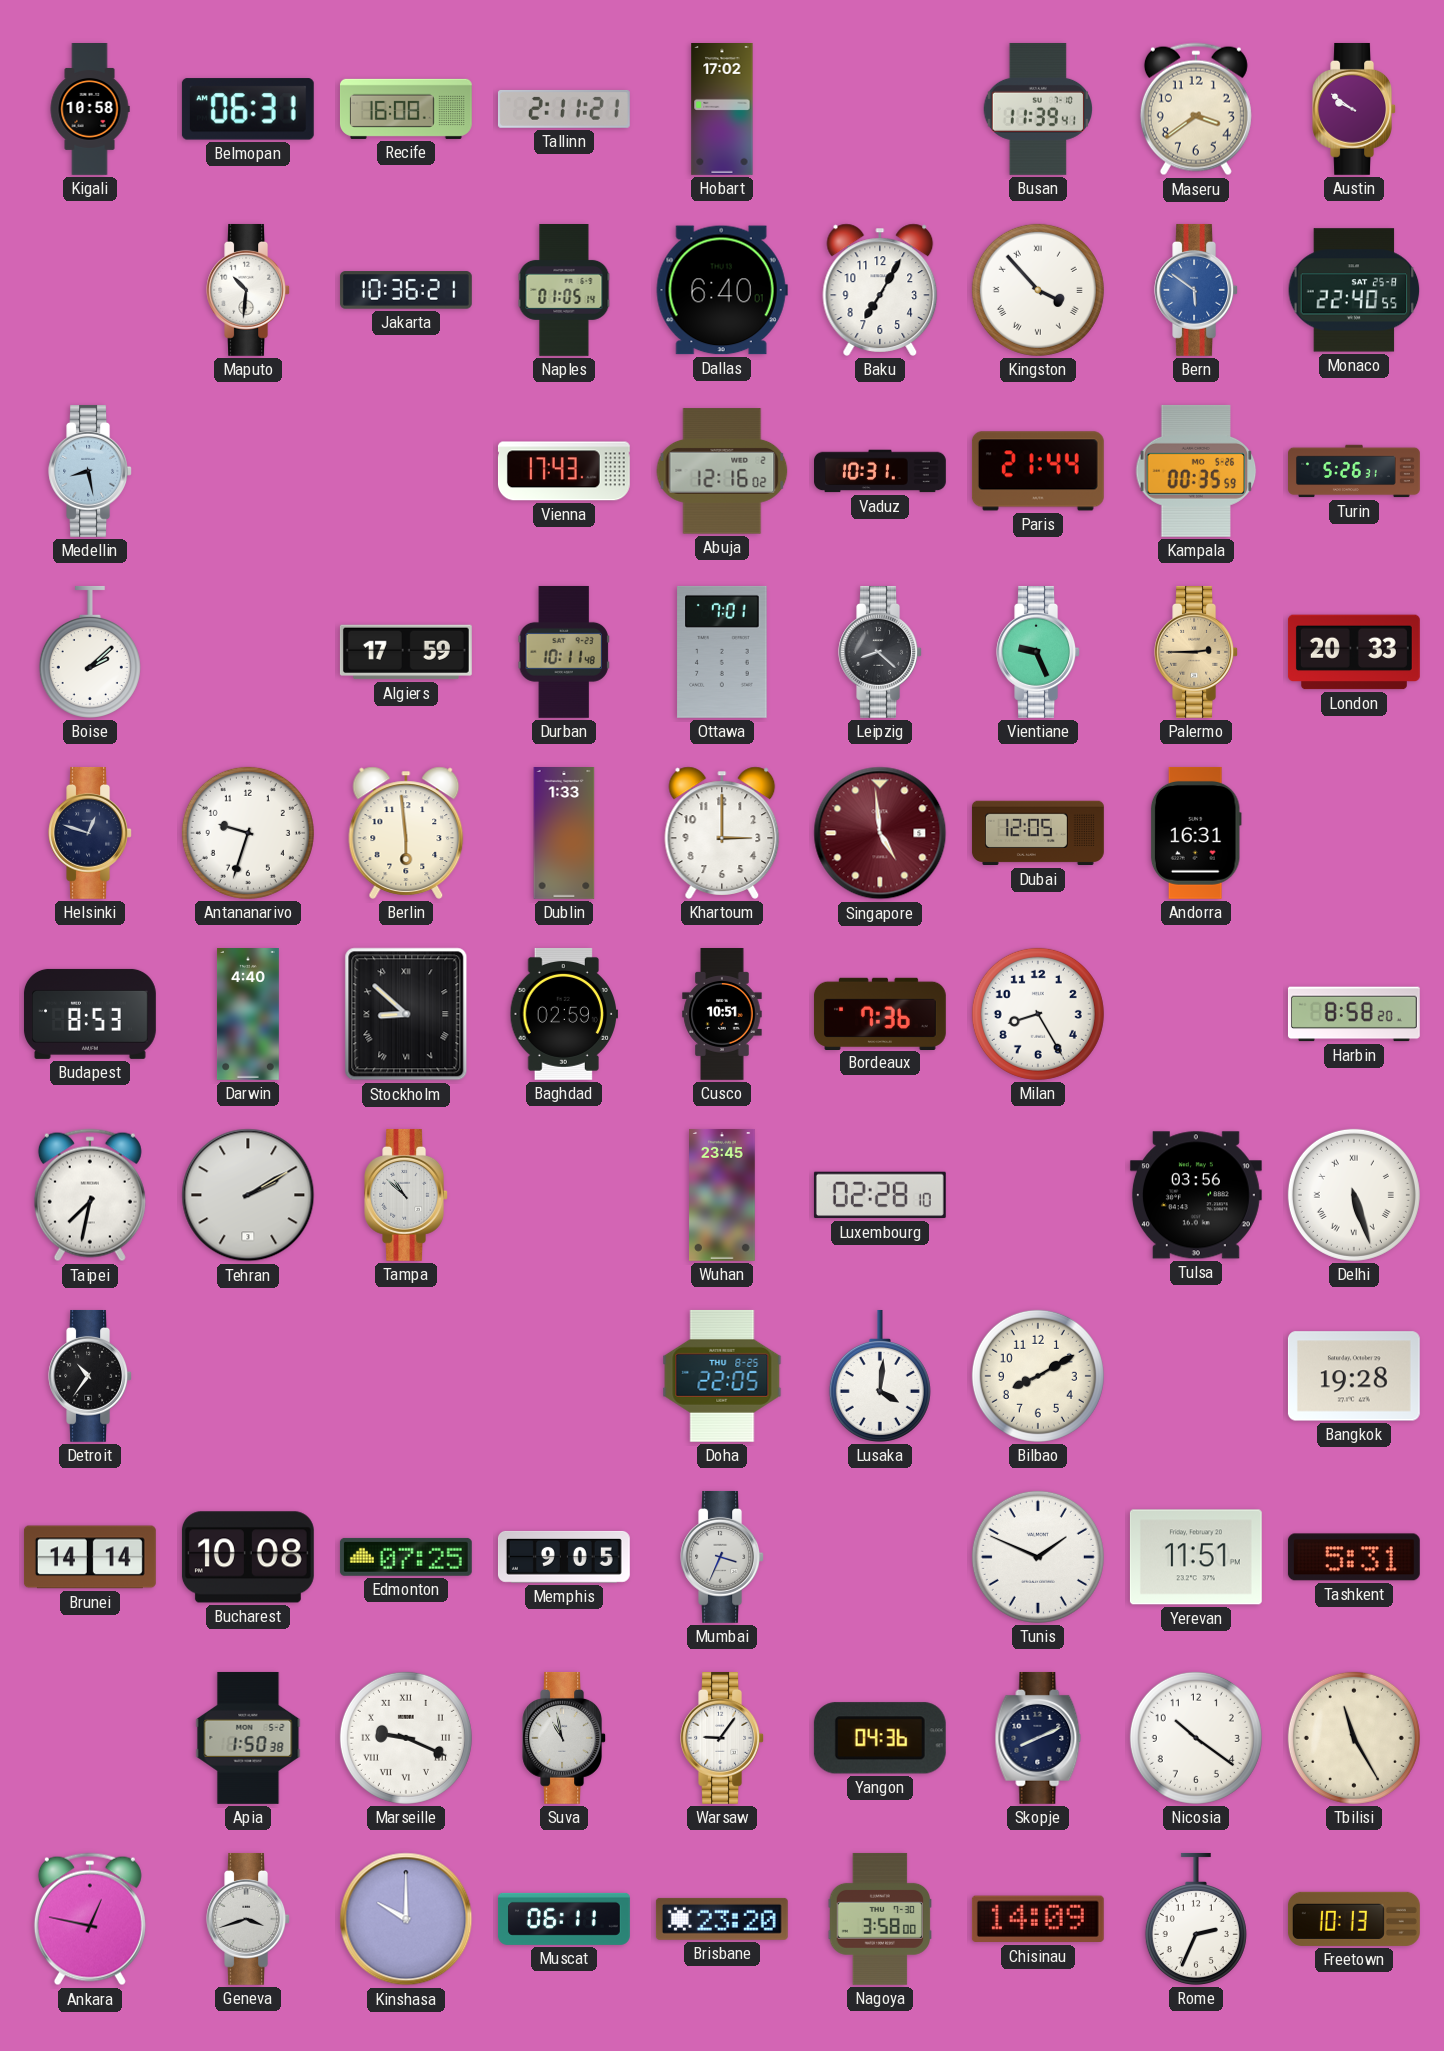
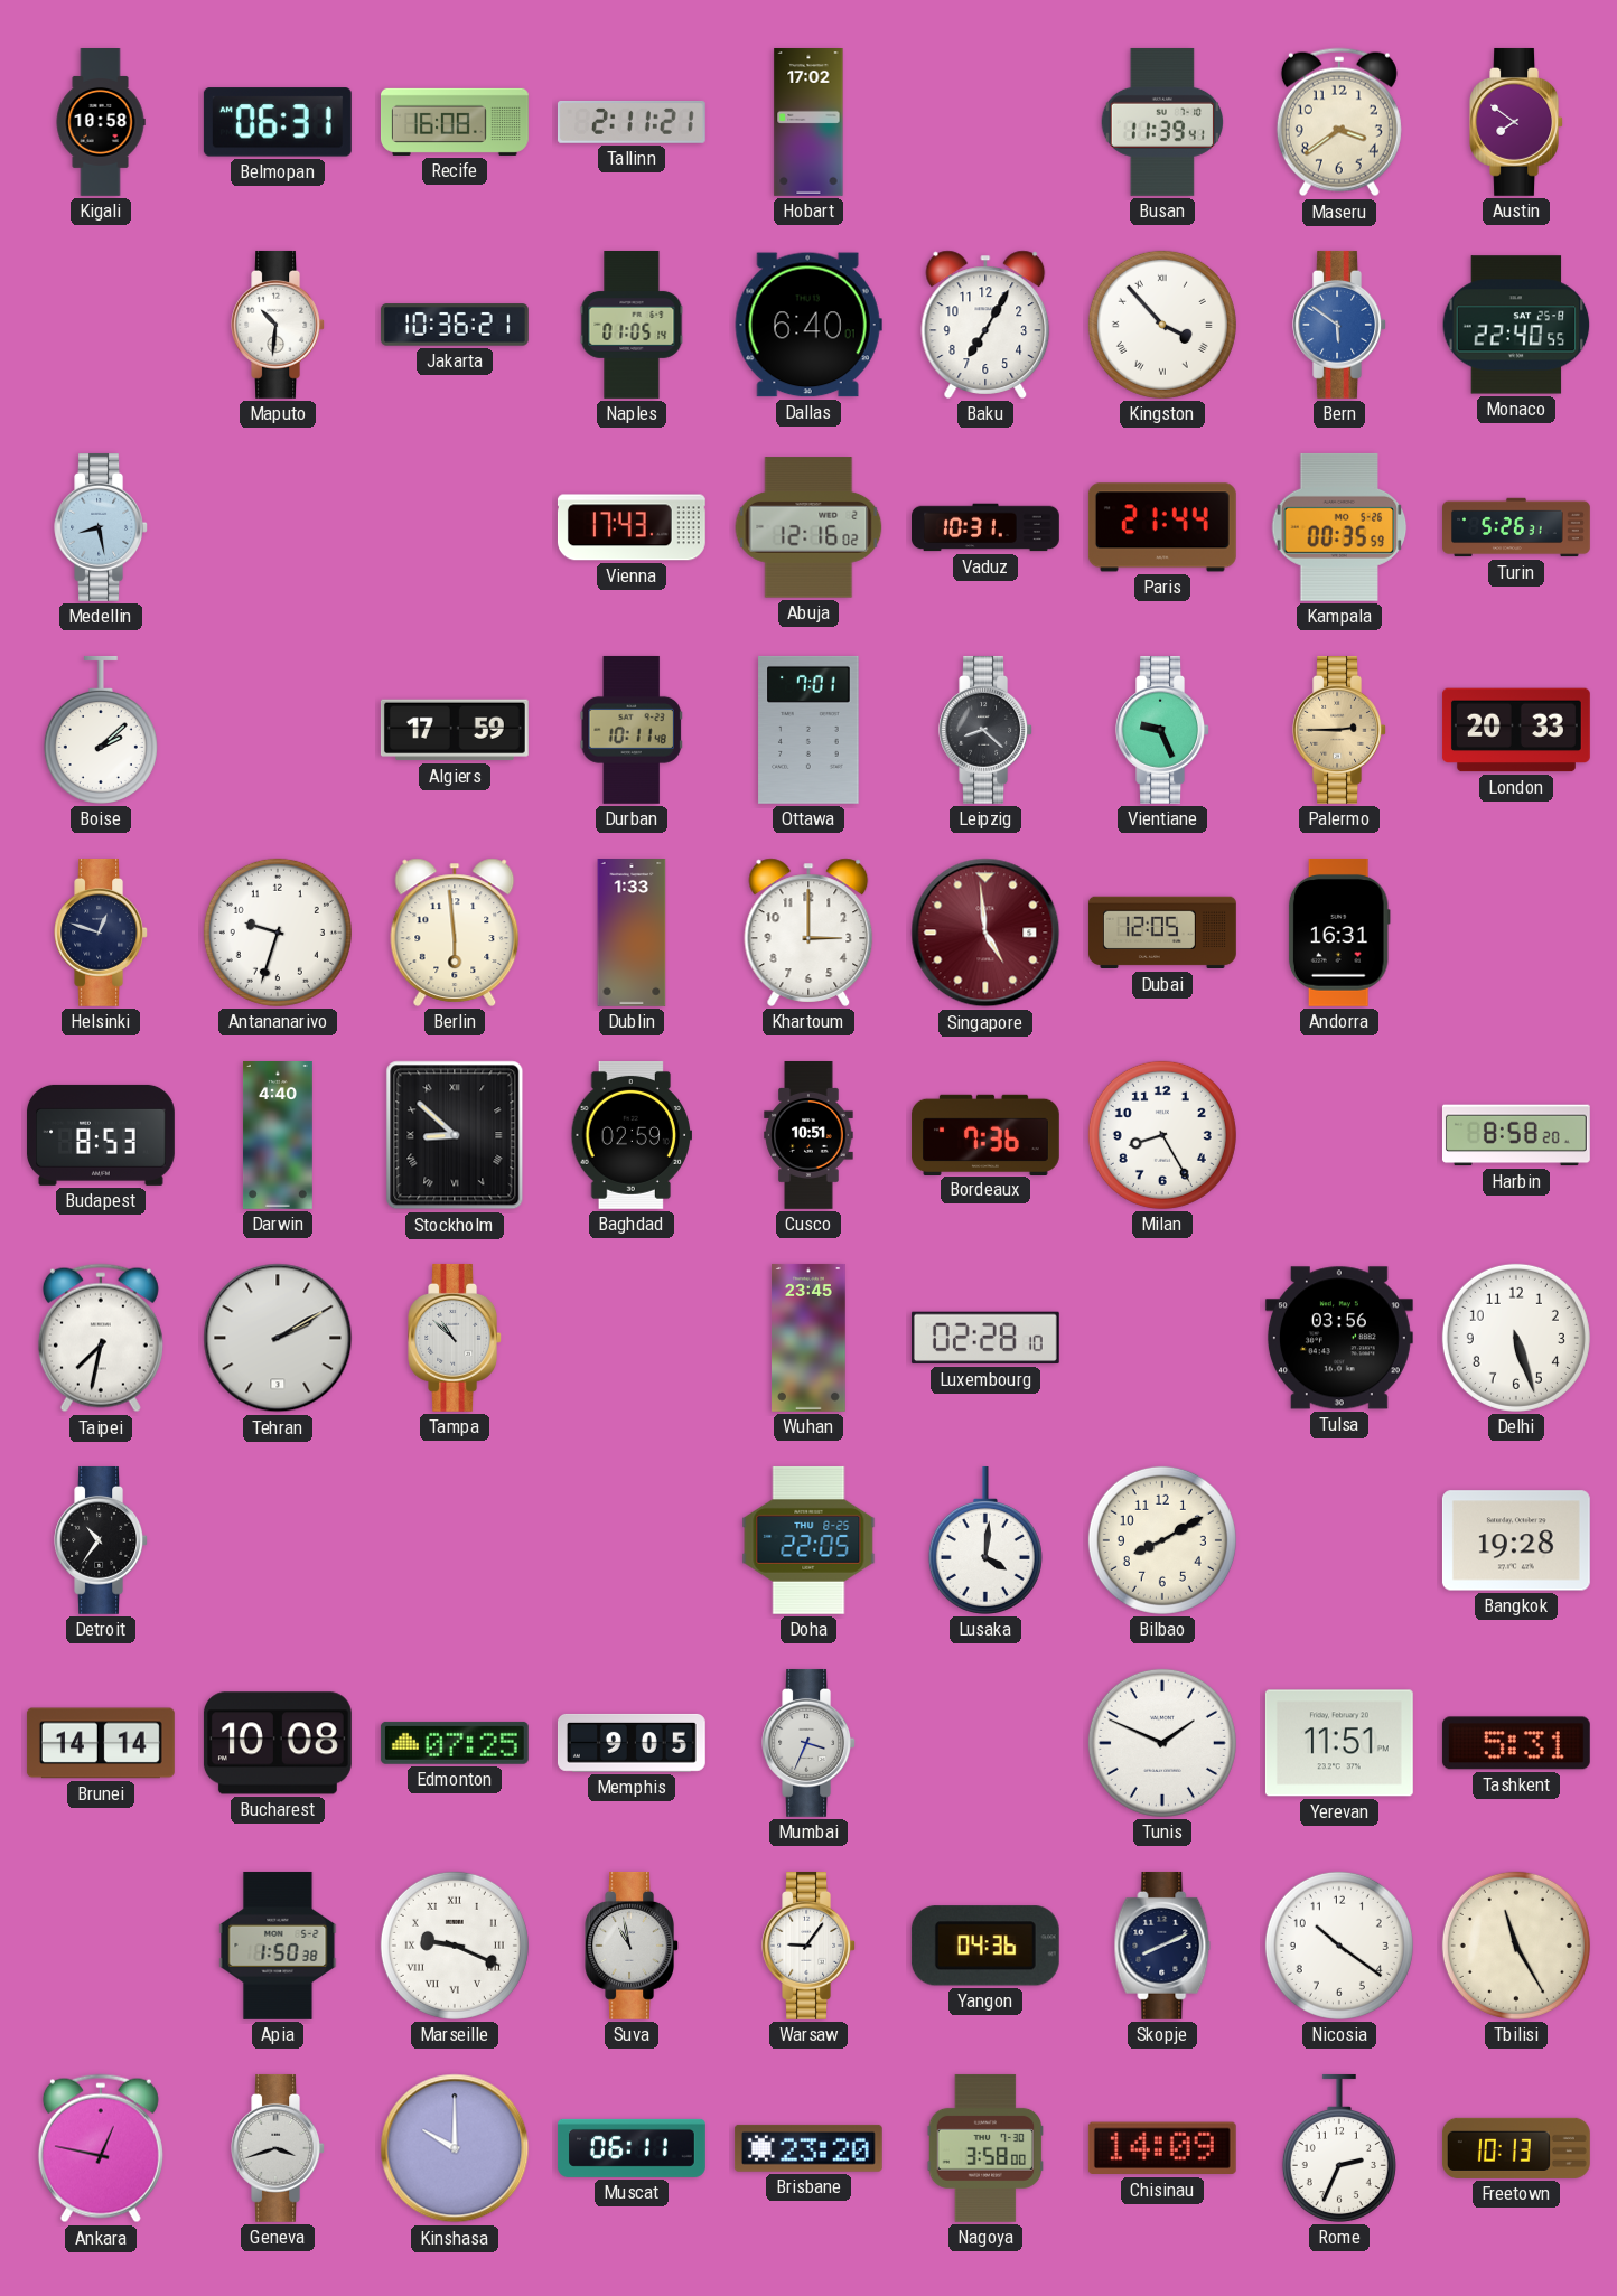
Austin: 9:51 -> 7:51
Delhi numerals: Roman -> Arabic
